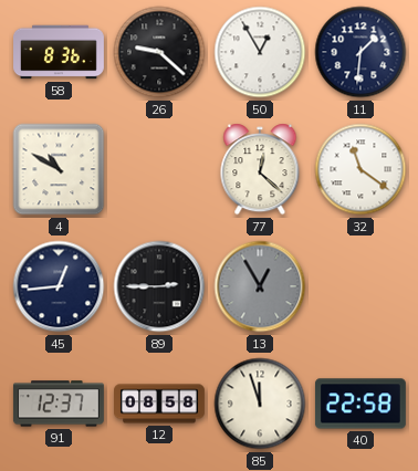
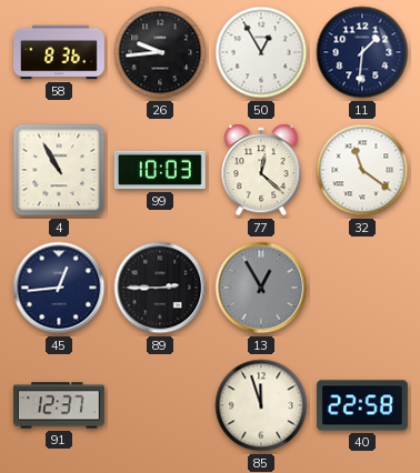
26: 9:22 -> 9:44
4: 10:50 -> 10:55
99: none -> 10:03
12: 08:58 -> none
